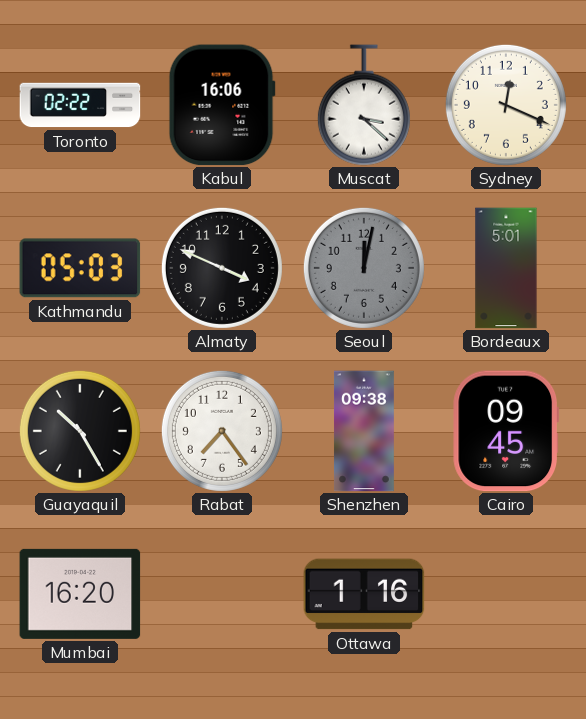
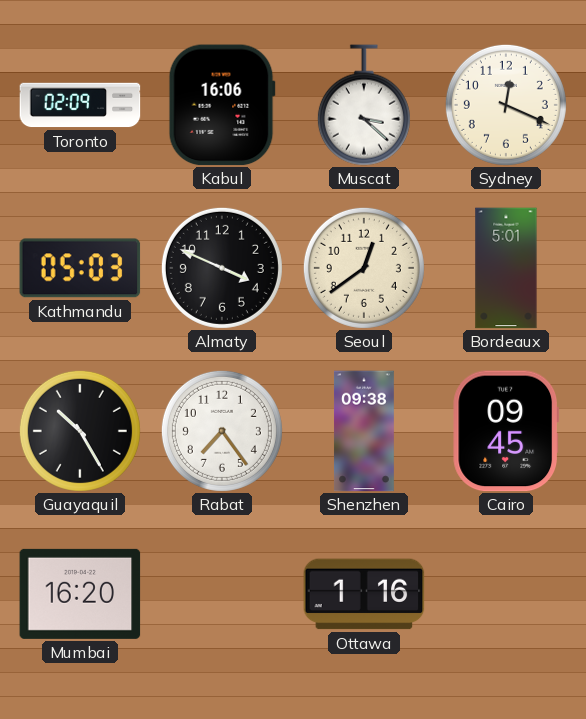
Toronto: 02:22 -> 02:09
Seoul: 12:02 -> 12:39
Seoul dial: grey -> cream
